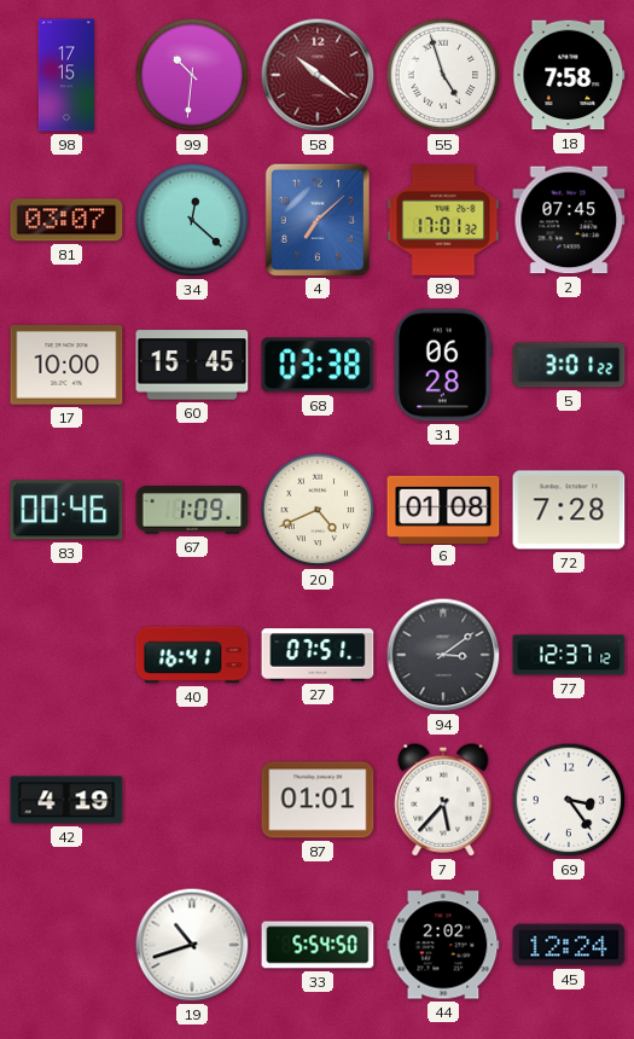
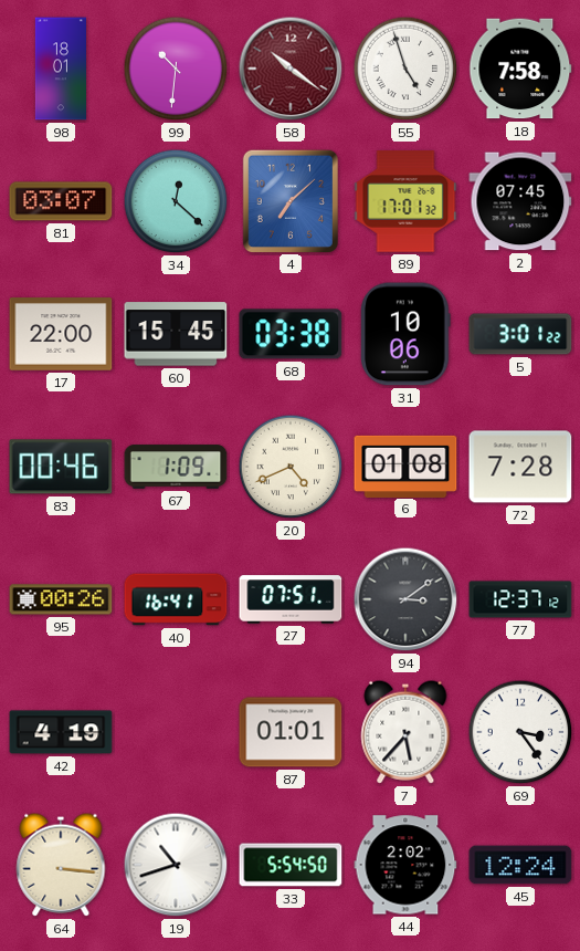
98: 17:15 -> 18:01
17: 10:00 -> 22:00
31: 06:28 -> 10:06
95: none -> 00:26
64: none -> 3:16
